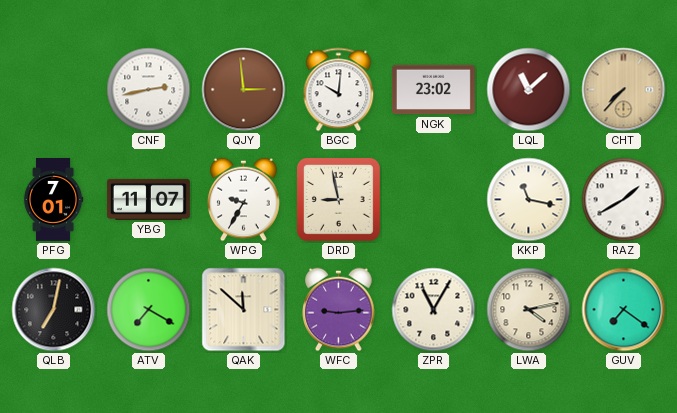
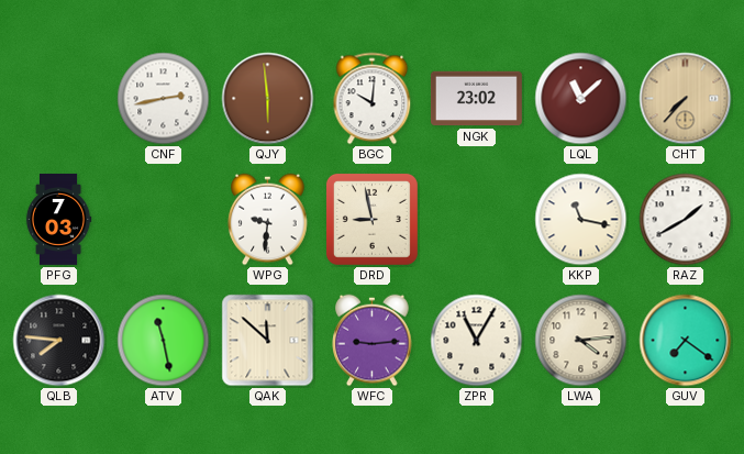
QJY: 2:59 -> 5:59
PFG: 7:01 -> 7:03
YBG: 11:07 -> none
WPG: 9:35 -> 9:31
QLB: 7:02 -> 7:46
ATV: 7:20 -> 11:28
LWA: 4:13 -> 4:14
